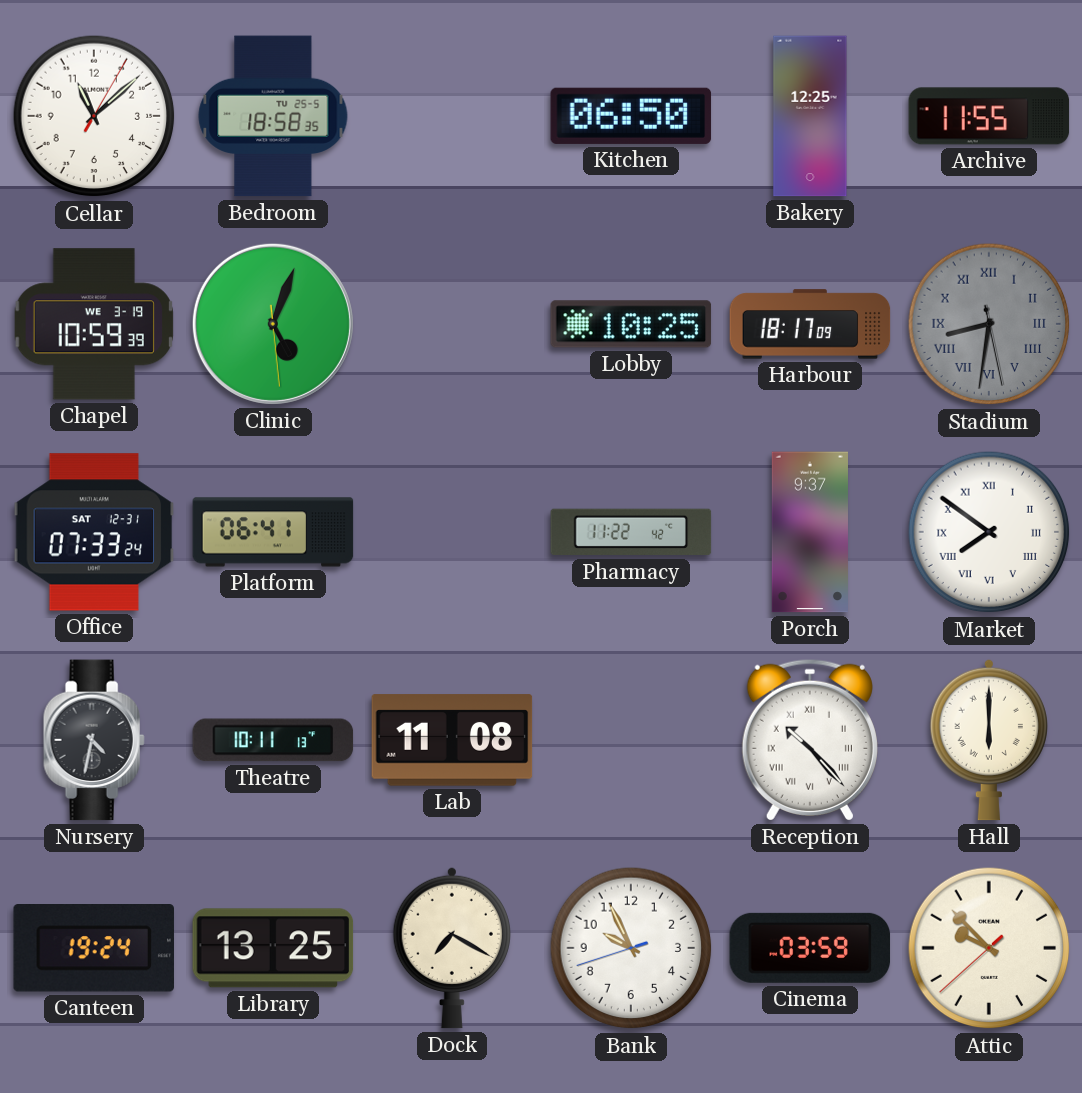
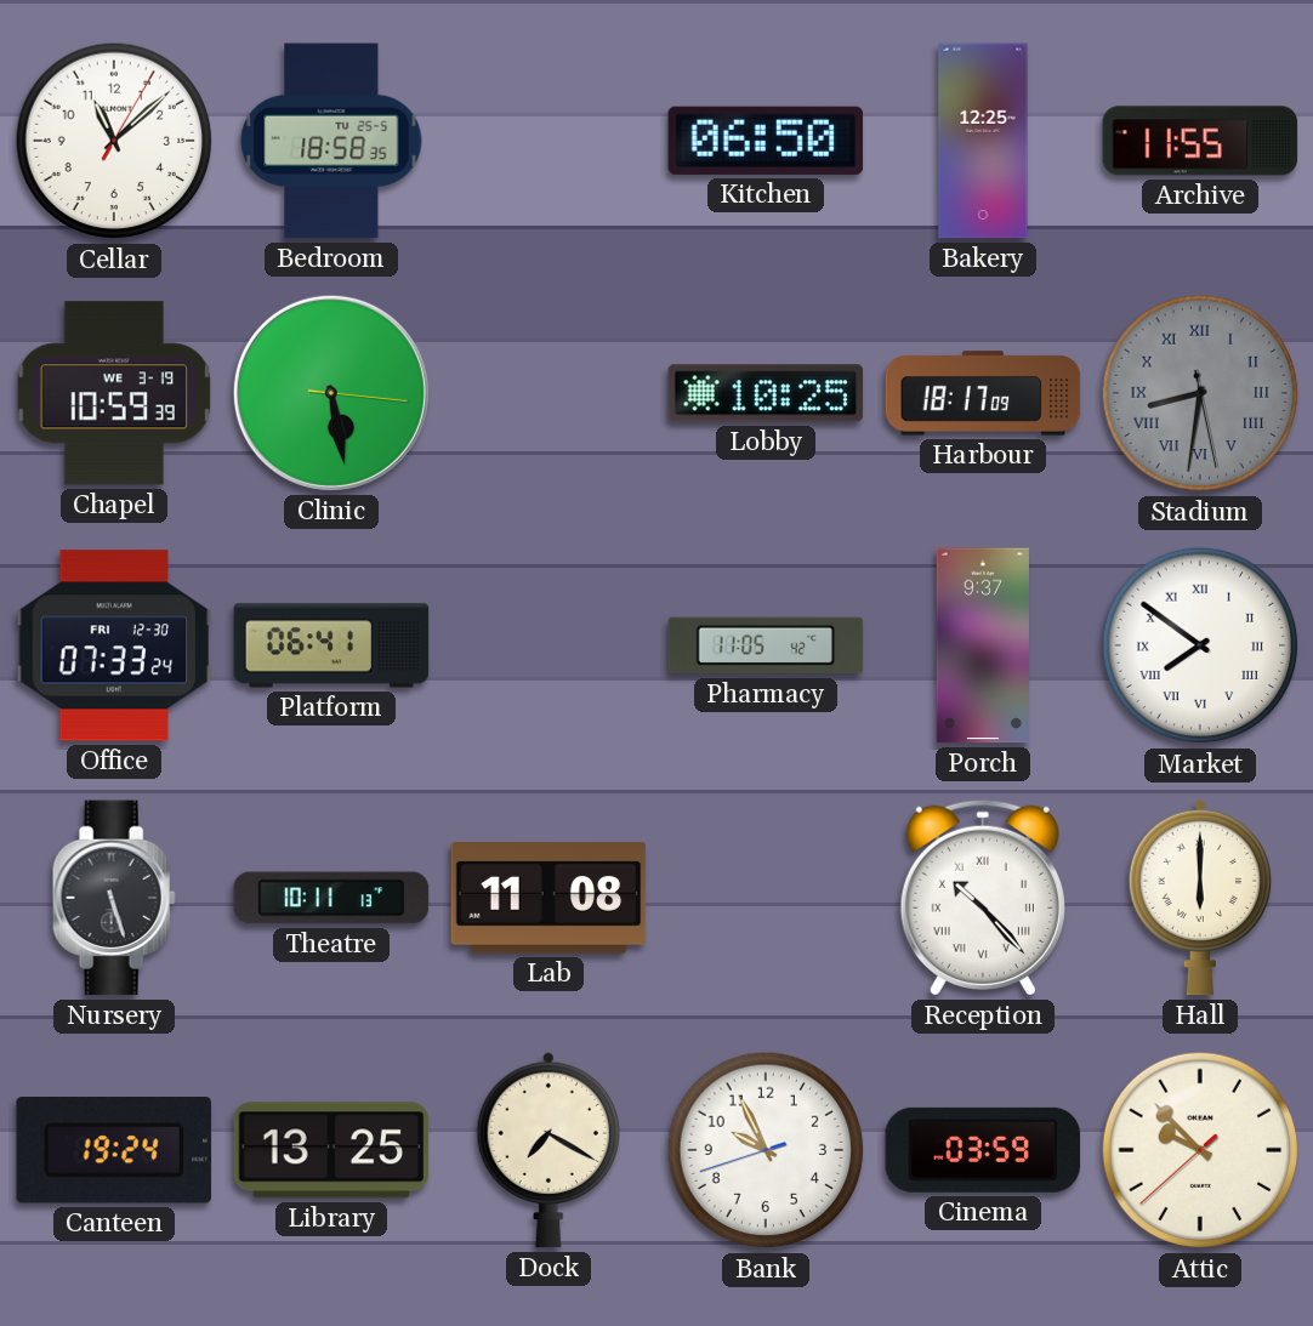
Clinic: 5:03 -> 5:28
Office date: SAT 12-31 -> FRI 12-30
Pharmacy: 11:22 -> 11:05
Nursery: 4:32 -> 5:27
